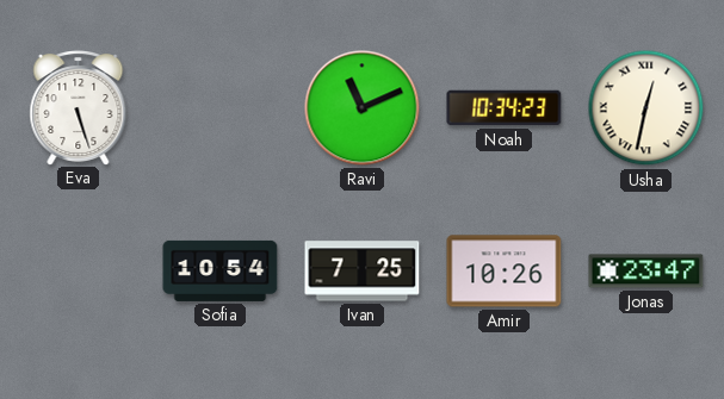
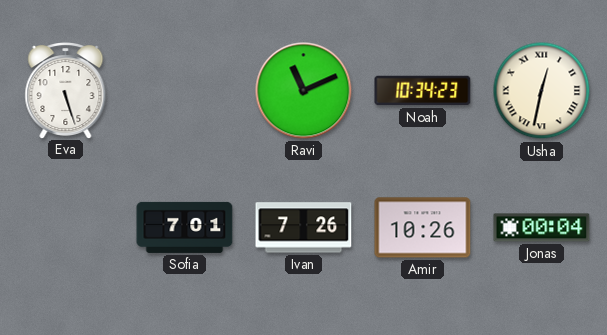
Sofia: 10:54 -> 7:01
Ivan: 7:25 -> 7:26
Jonas: 23:47 -> 00:04
